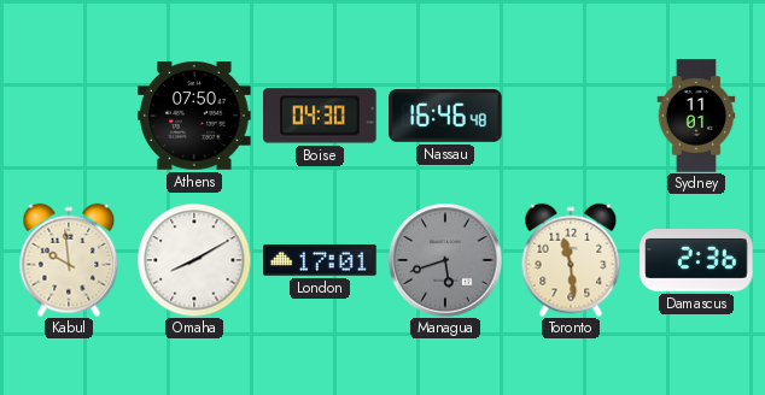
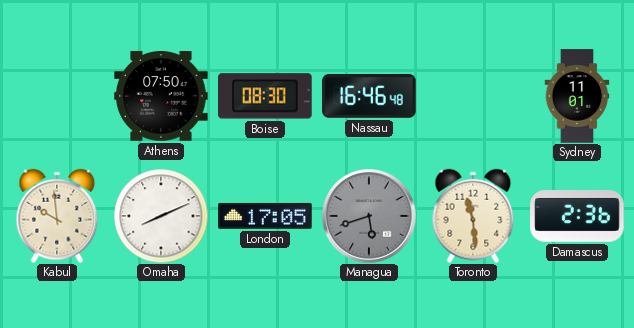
Boise: 04:30 -> 08:30
Omaha: 8:10 -> 8:11
London: 17:01 -> 17:05
